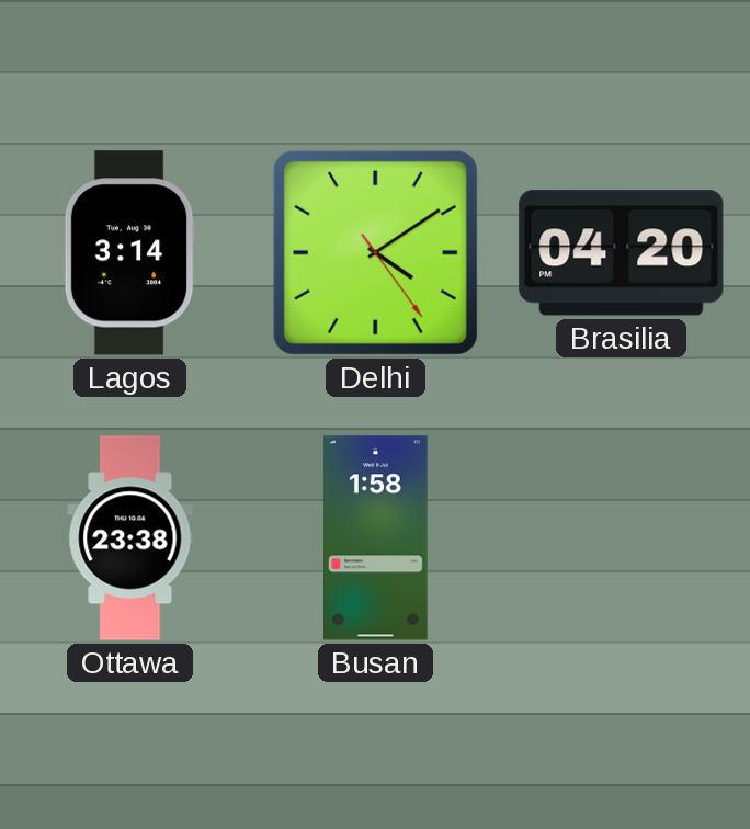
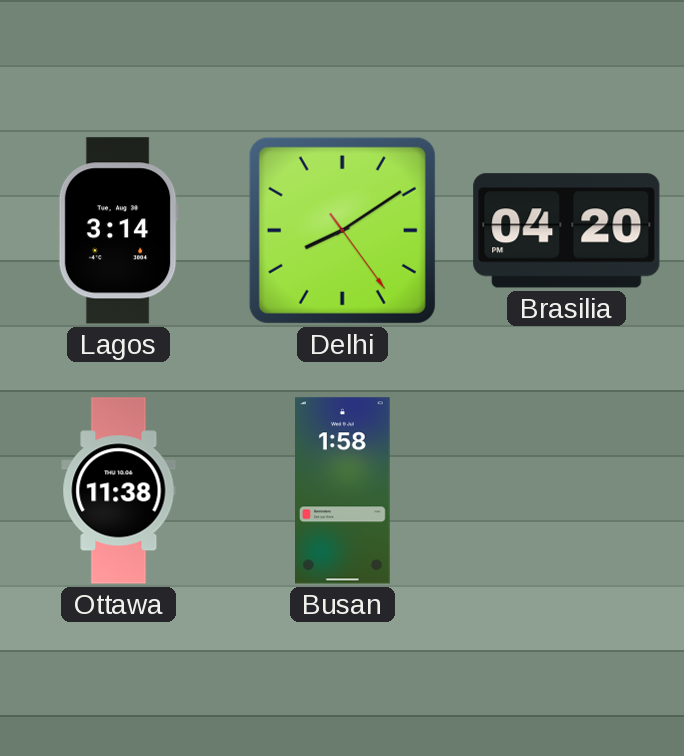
Delhi: 4:09 -> 8:09
Ottawa: 23:38 -> 11:38
